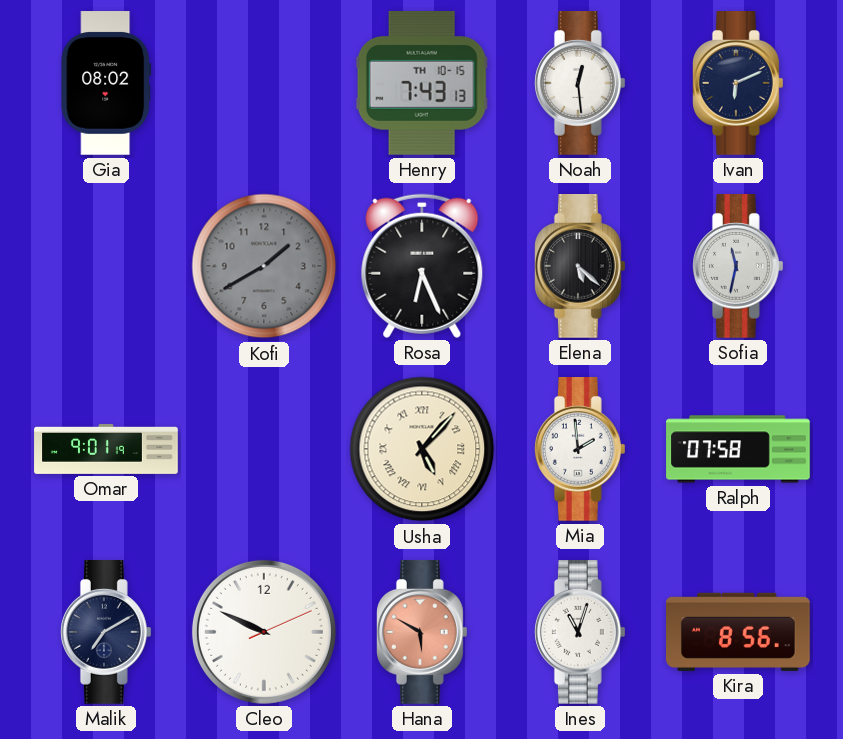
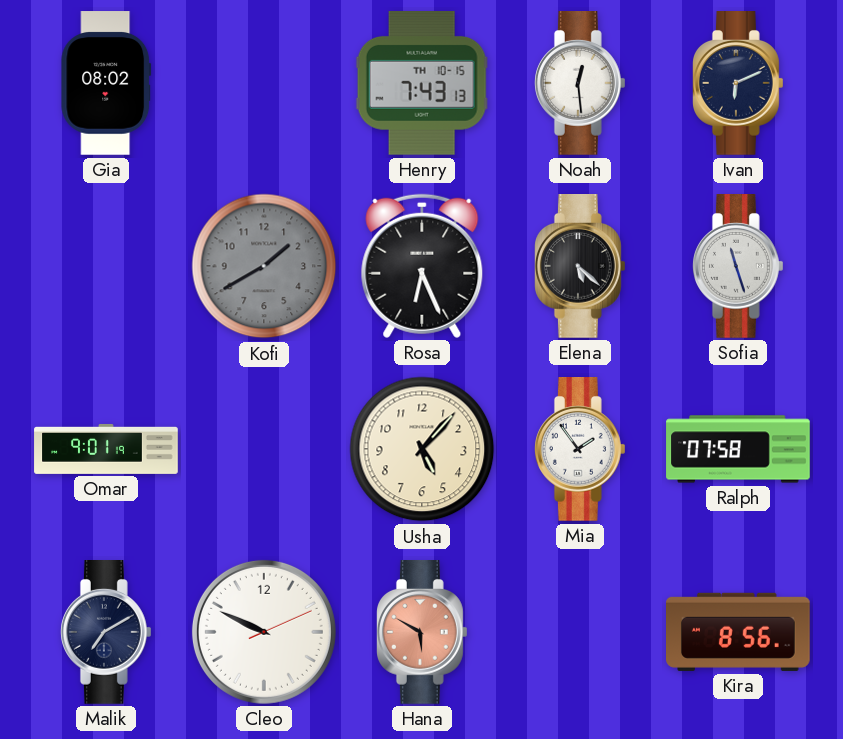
Sofia: 11:32 -> 11:27
Usha numerals: Roman -> Arabic
Mia: 1:59 -> 1:54
Ines: 11:03 -> none
